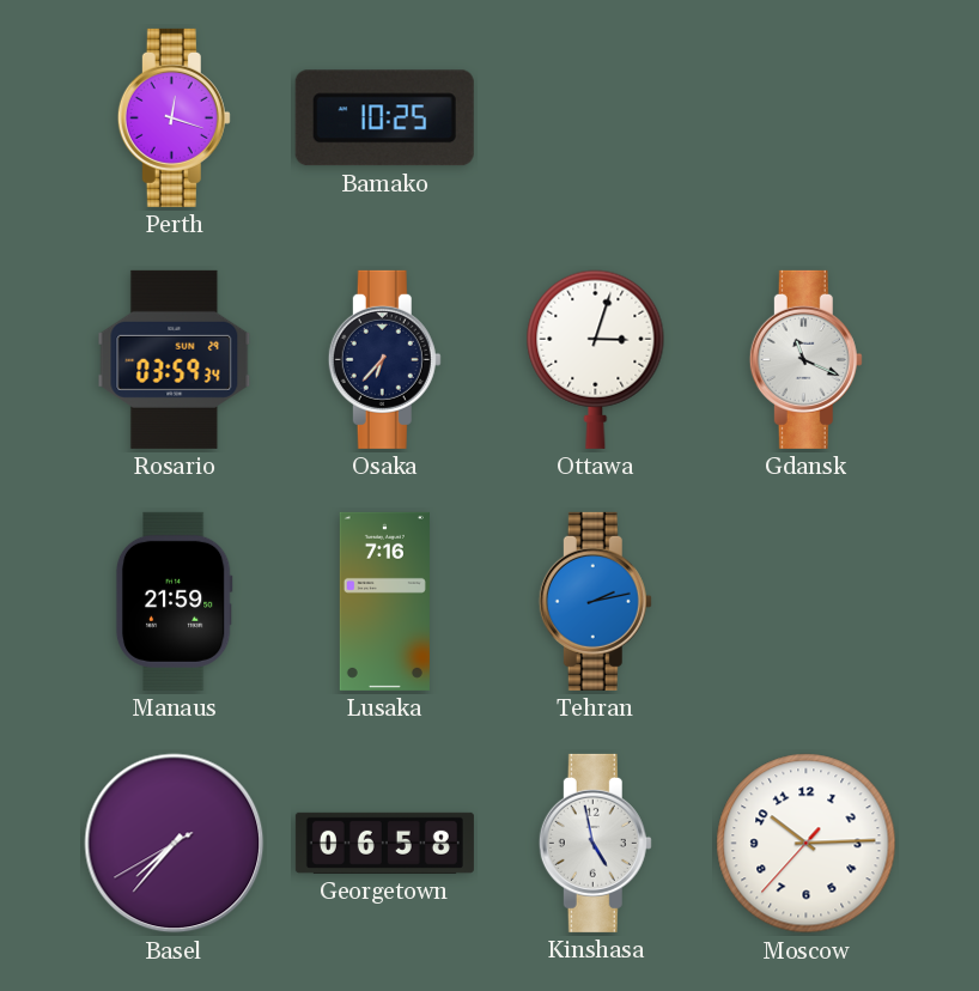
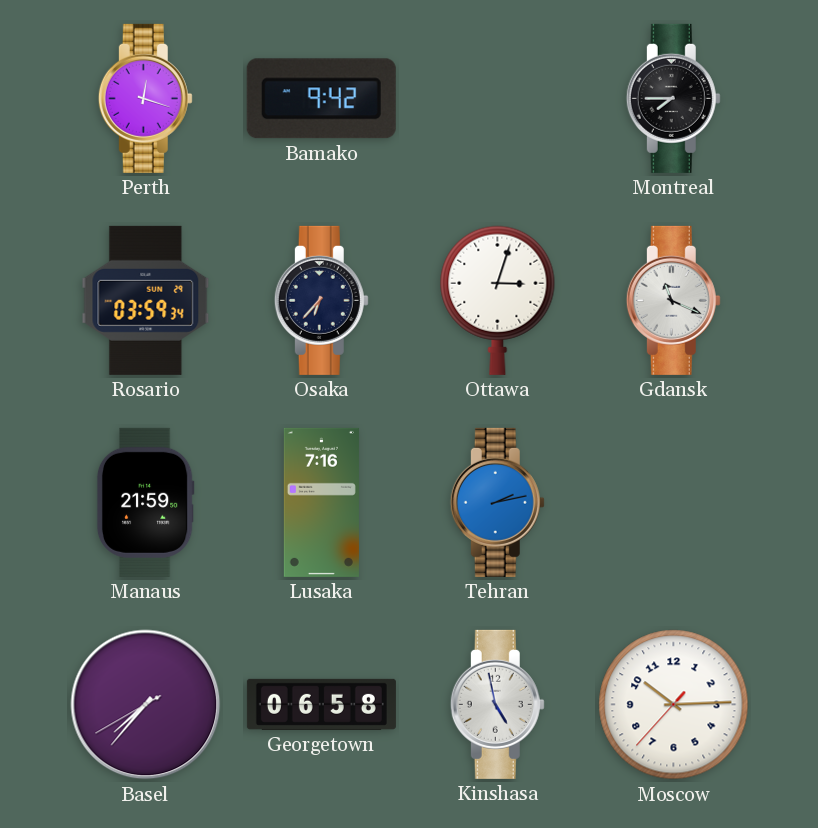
Bamako: 10:25 -> 9:42
Montreal: none -> 7:45
